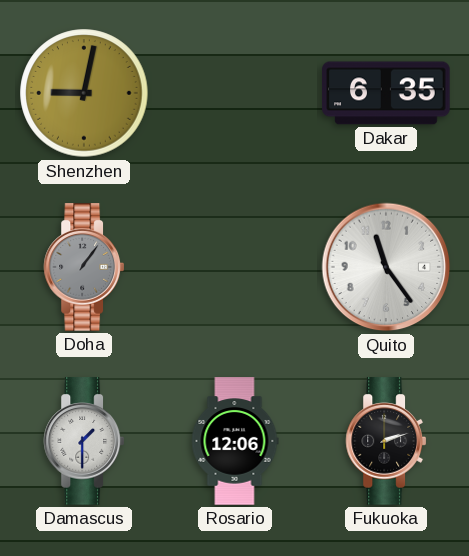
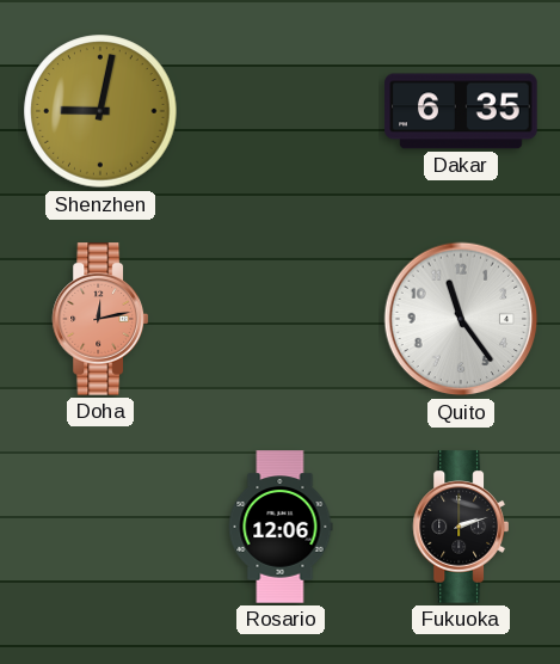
Doha: 1:06 -> 12:13
Doha dial: grey -> salmon
Damascus: 1:30 -> none
